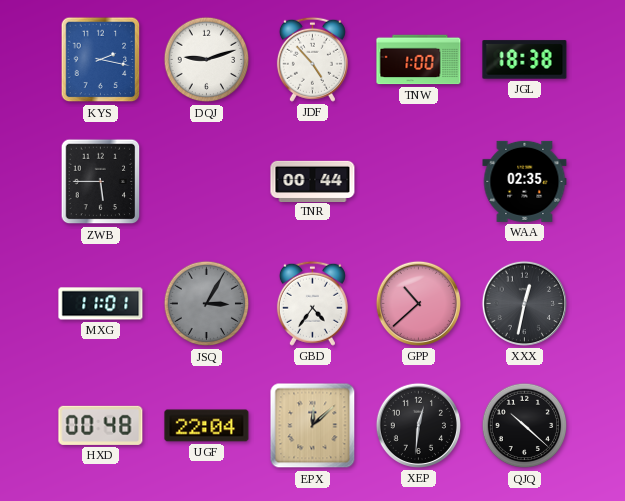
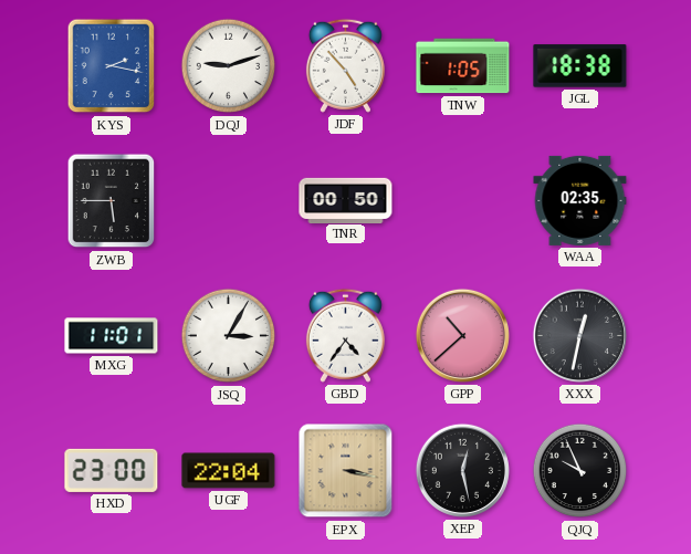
TNW: 1:00 -> 1:05
TNR: 00:44 -> 00:50
JSQ dial: grey -> white
HXD: 00:48 -> 23:00
EPX: 12:08 -> 3:17
XEP: 12:31 -> 12:28
QJQ: 10:22 -> 9:56
